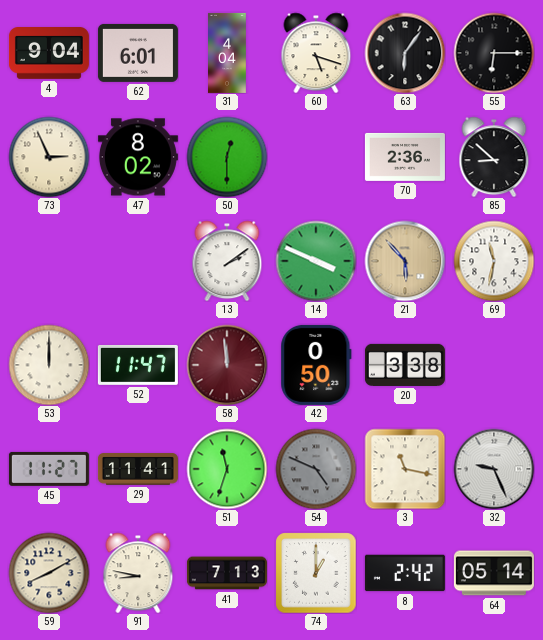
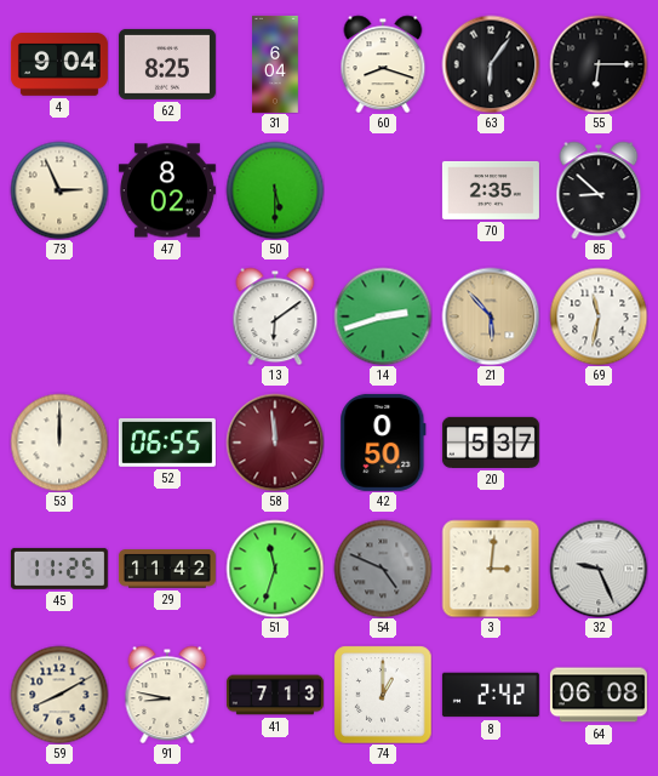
62: 6:01 -> 8:25
31: 4:04 -> 6:04
60: 5:18 -> 8:18
50: 12:30 -> 5:30
70: 2:36 -> 2:35
13: 2:09 -> 6:09
14: 3:49 -> 2:42
52: 11:47 -> 06:55
20: 3:38 -> 5:37
45: 11:27 -> 11:25
29: 11:41 -> 11:42
3: 11:17 -> 3:01
64: 05:14 -> 06:08
